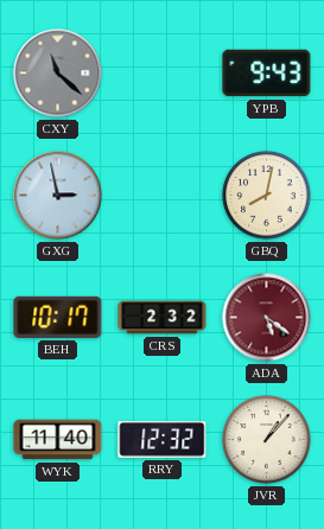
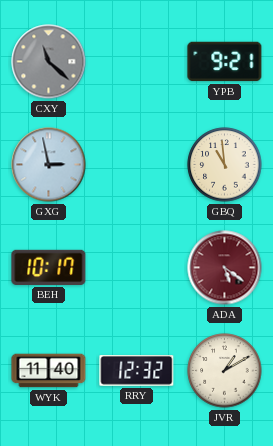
YPB: 9:43 -> 9:21
GBQ: 8:02 -> 10:59
CRS: 2:32 -> none
JVR: 1:07 -> 1:10
